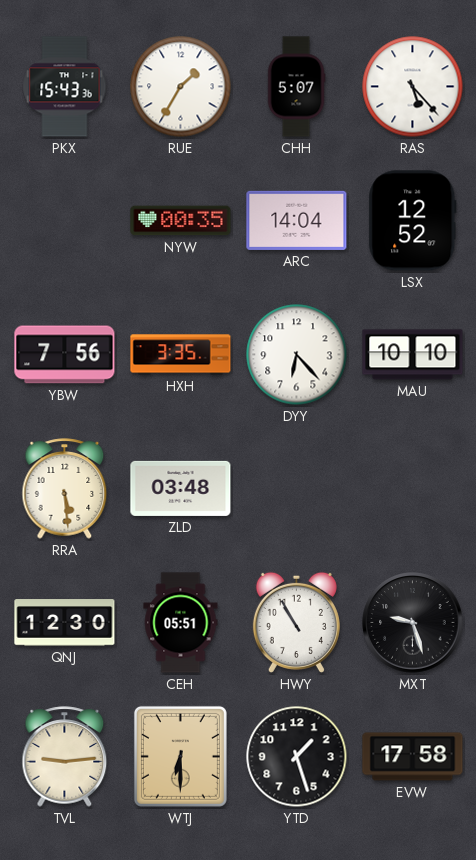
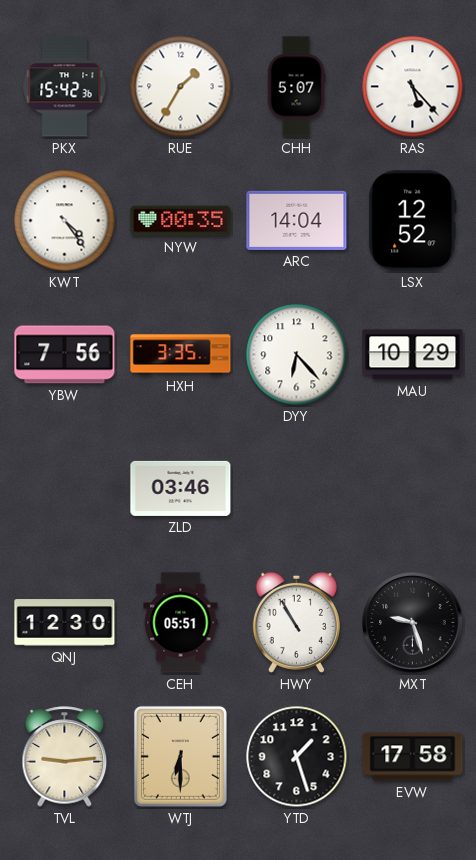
PKX: 15:43 -> 15:42
KWT: none -> 4:24
MAU: 10:10 -> 10:29
RRA: 5:29 -> none
ZLD: 03:48 -> 03:46
